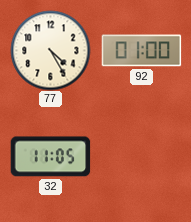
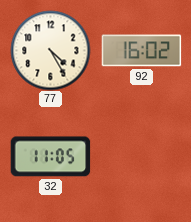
92: 01:00 -> 16:02
